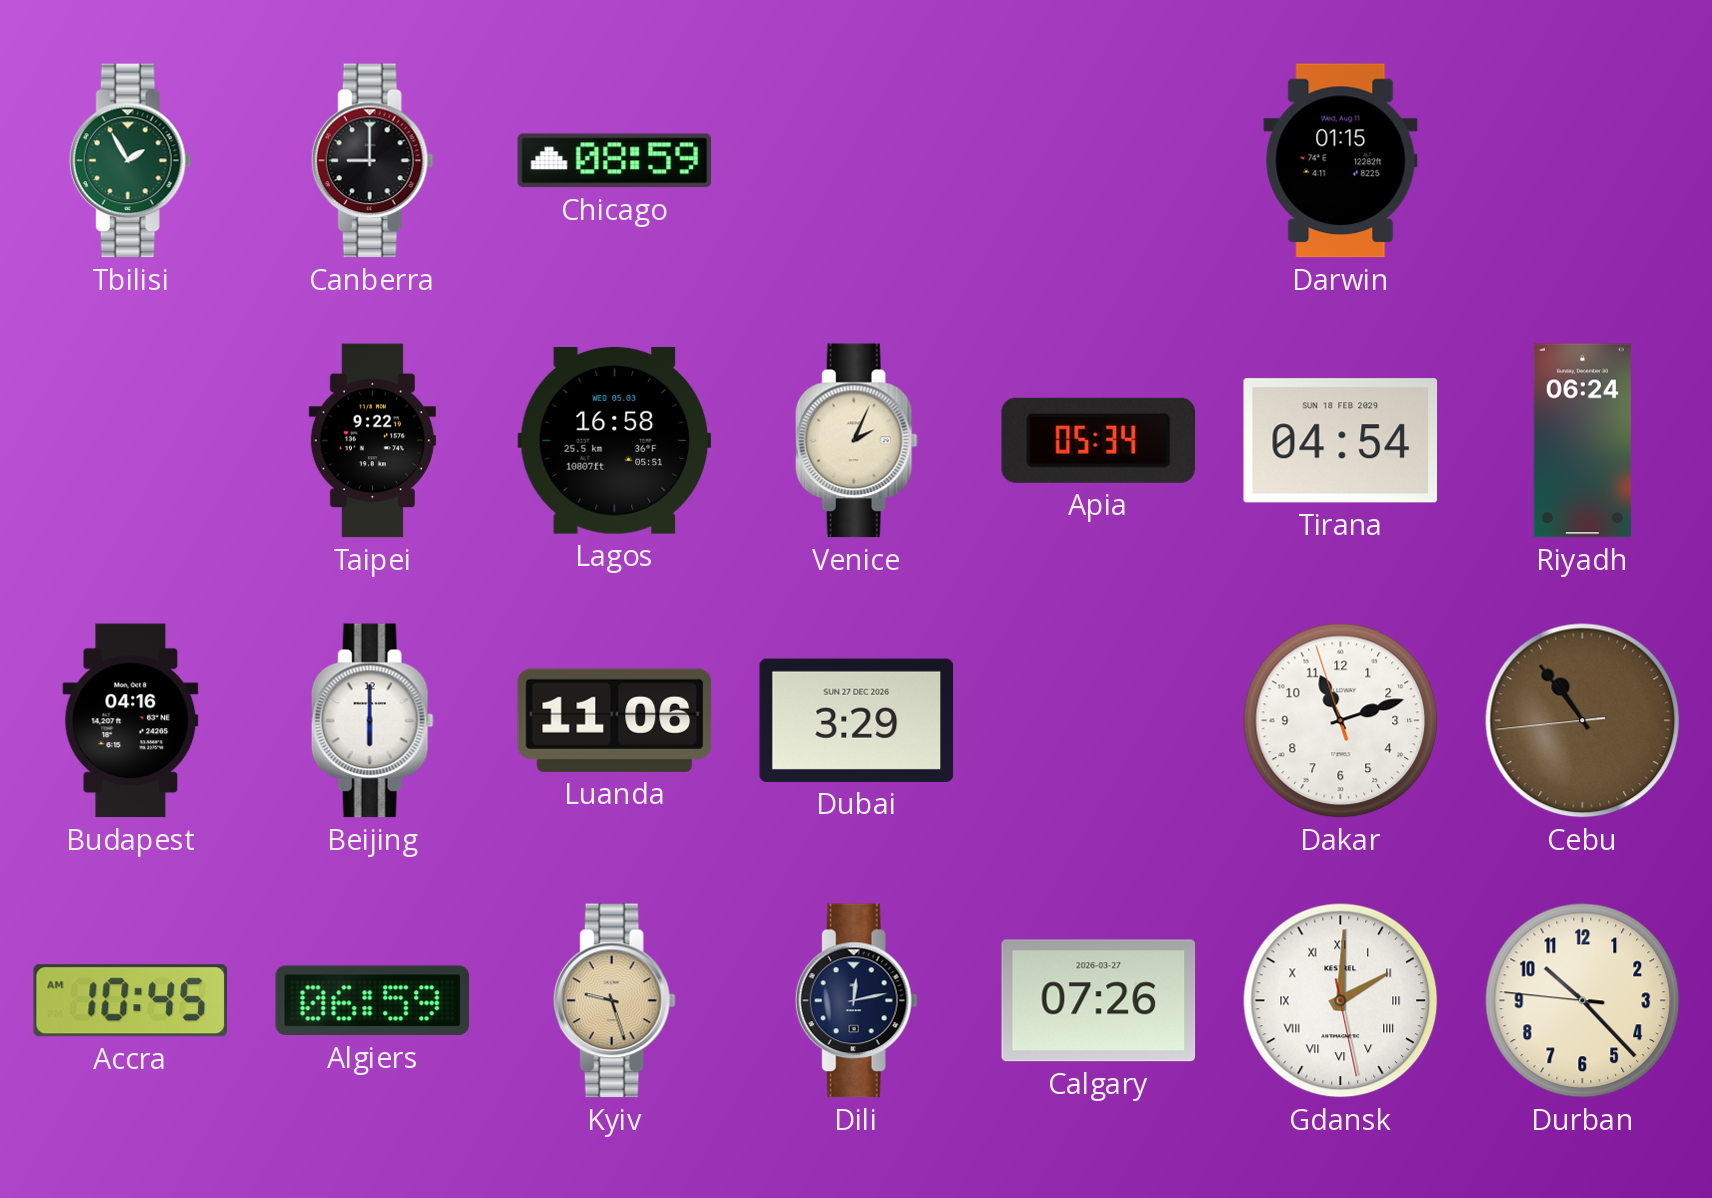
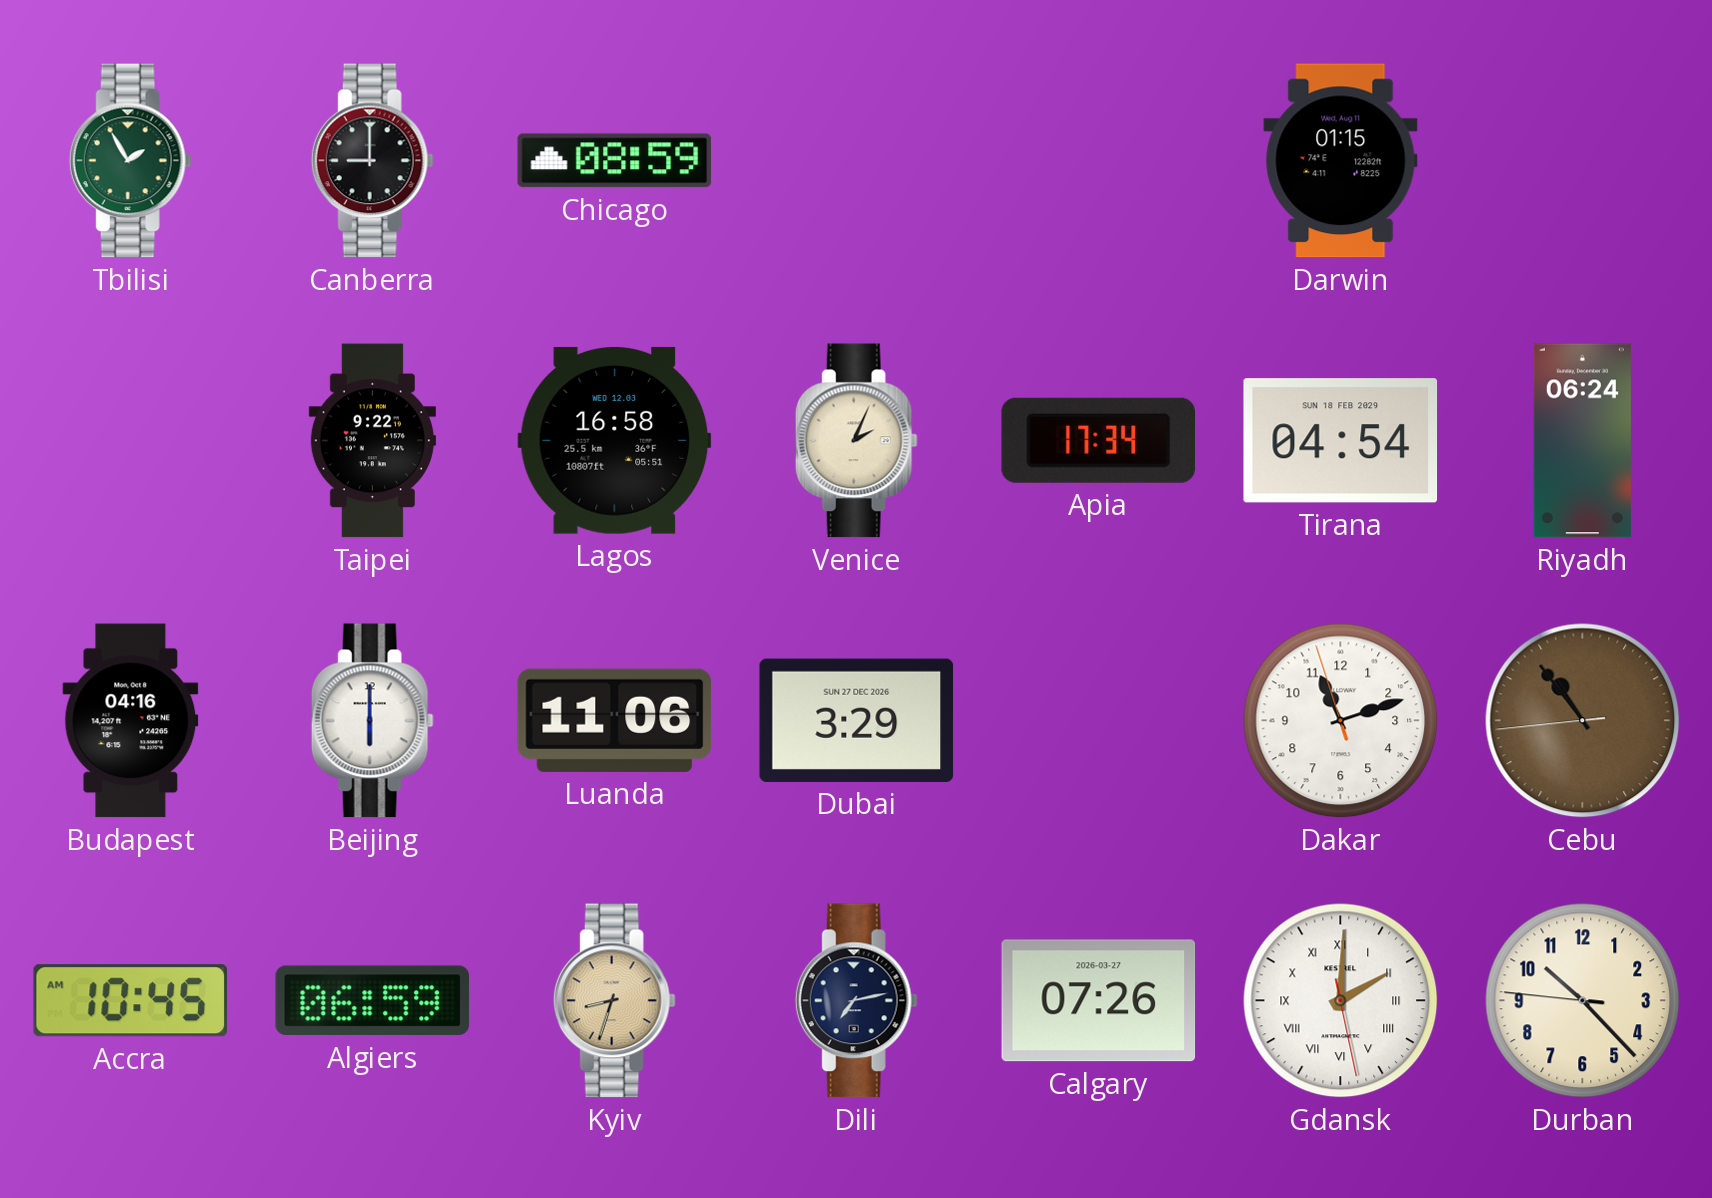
Lagos date: WED 05.03 -> WED 12.03
Apia: 05:34 -> 17:34
Kyiv: 9:27 -> 8:33
Dili: 12:13 -> 7:13
